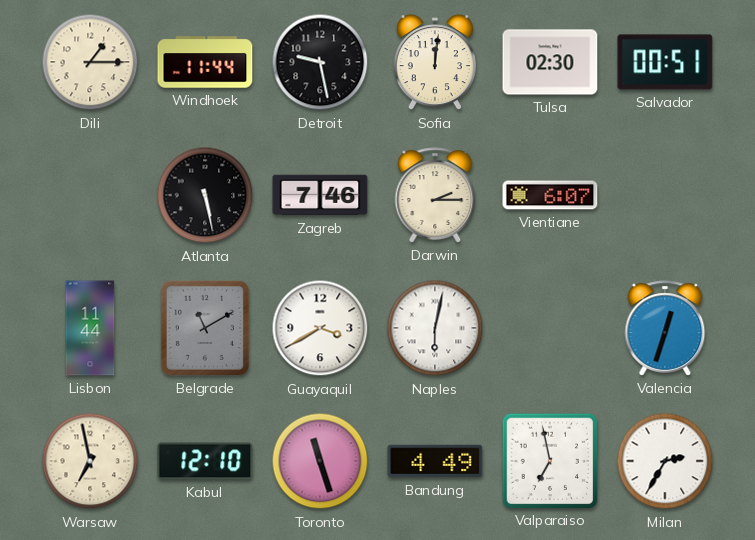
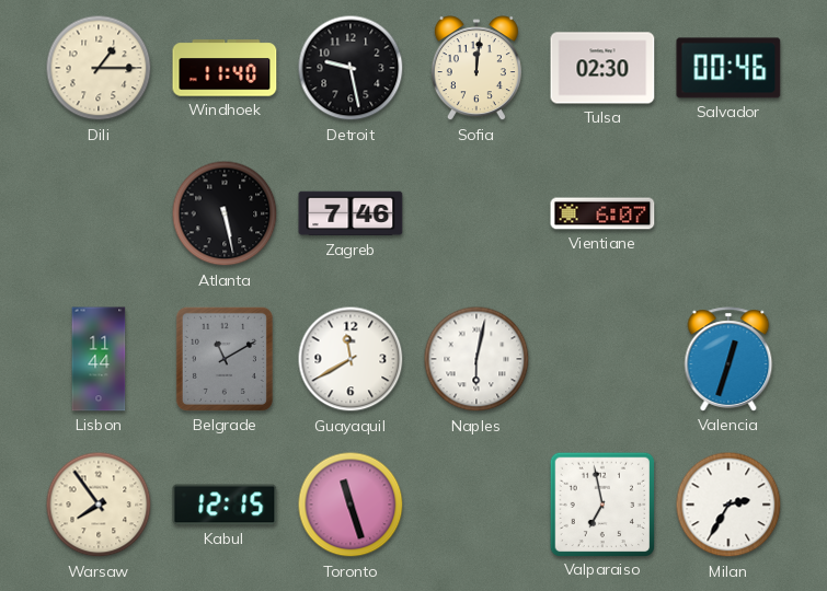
Windhoek: 11:44 -> 11:40
Salvador: 00:51 -> 00:46
Darwin: 2:15 -> none
Guayaquil: 3:40 -> 11:40
Warsaw: 6:58 -> 7:54
Kabul: 12:10 -> 12:15
Bandung: 4:49 -> none
